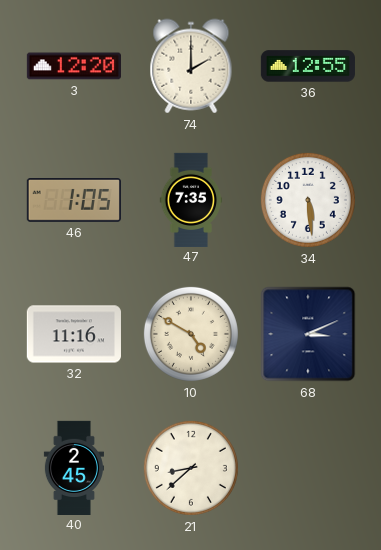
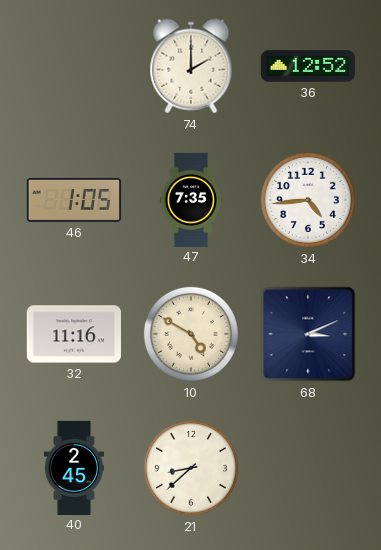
3: 12:20 -> none
36: 12:55 -> 12:52
34: 5:29 -> 4:44
